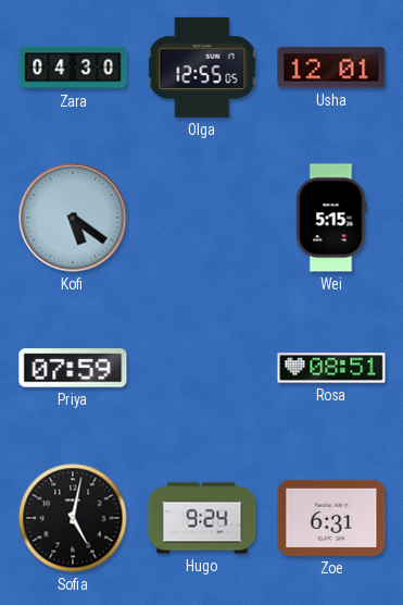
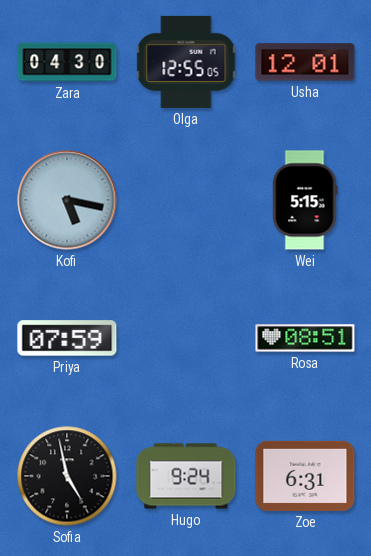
Kofi: 5:21 -> 5:17
Sofia: 5:02 -> 4:58
